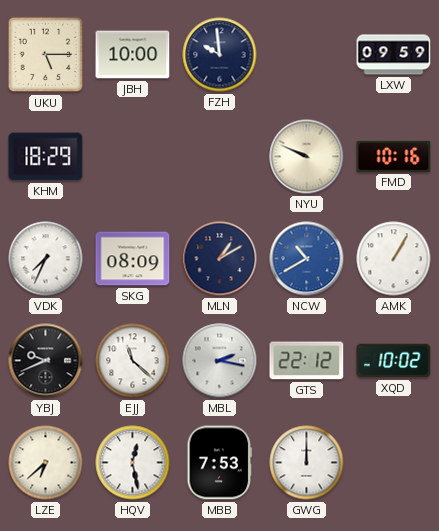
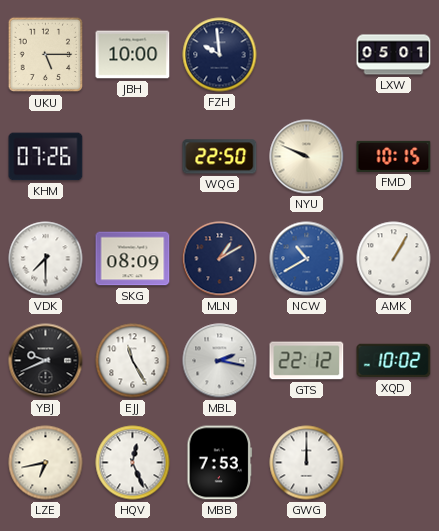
LXW: 09:59 -> 05:01
KHM: 18:29 -> 07:26
WQG: none -> 22:50
FMD: 10:16 -> 10:15
VDK: 7:34 -> 7:30
EJJ: 11:22 -> 11:25
LZE: 6:38 -> 6:43
HQV: 12:28 -> 12:26
